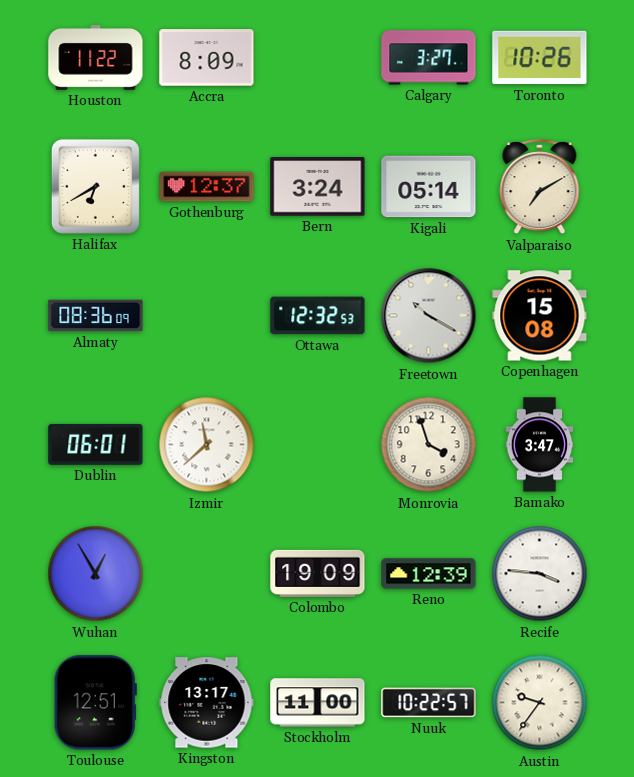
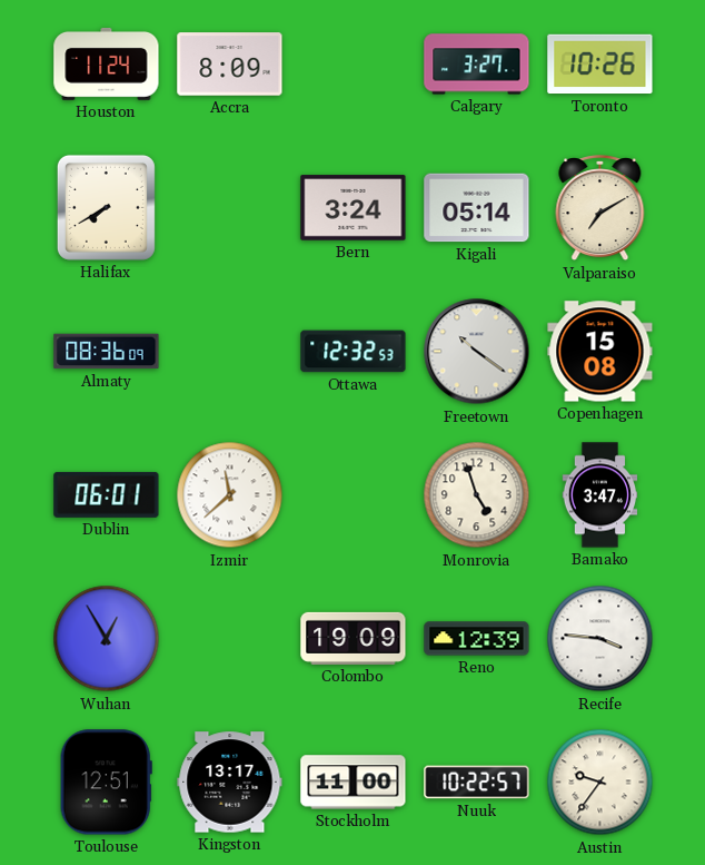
Houston: 11:22 -> 11:24
Halifax: 6:40 -> 7:40
Gothenburg: 12:37 -> none
Freetown: 10:20 -> 10:21
Monrovia: 3:57 -> 4:57
